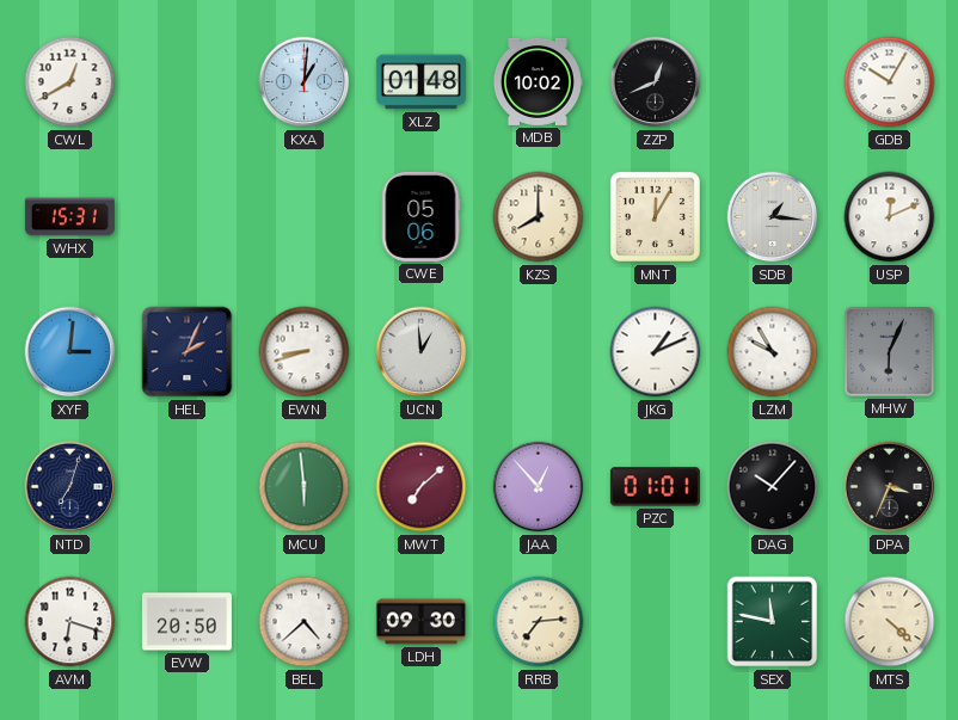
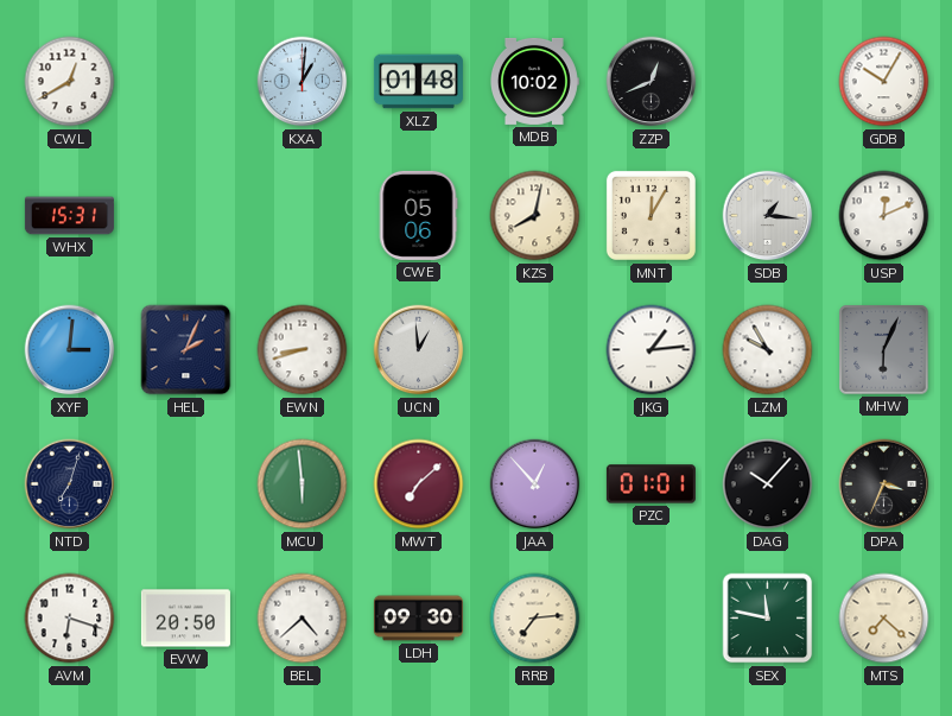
KZS: 8:00 -> 8:02
JKG: 1:11 -> 1:14
MTS: 4:22 -> 7:22
